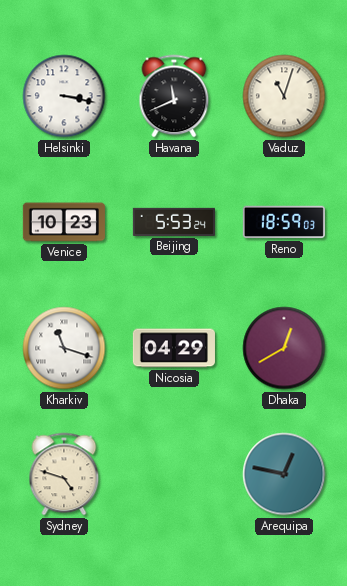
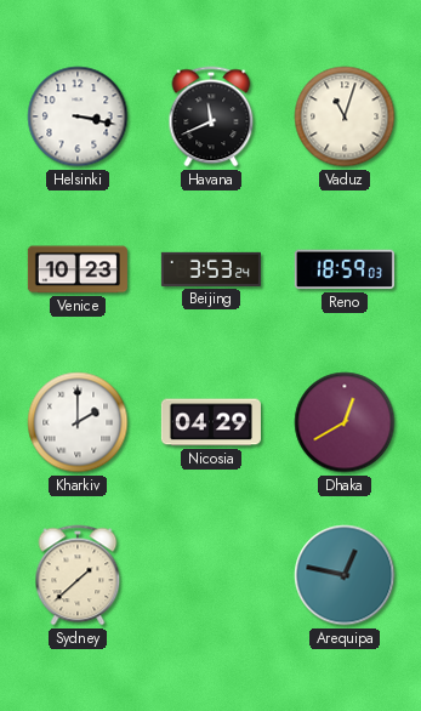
Beijing: 5:53 -> 3:53
Kharkiv: 11:18 -> 2:00
Sydney: 4:48 -> 1:38
